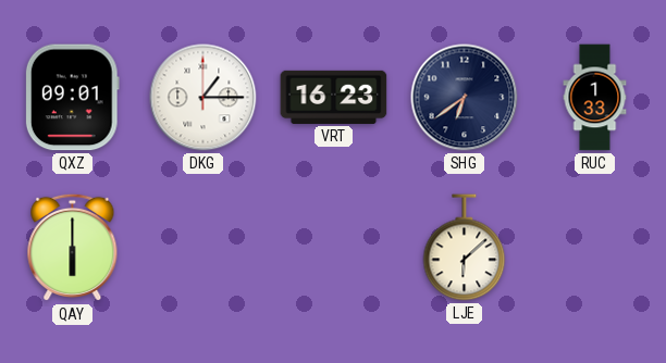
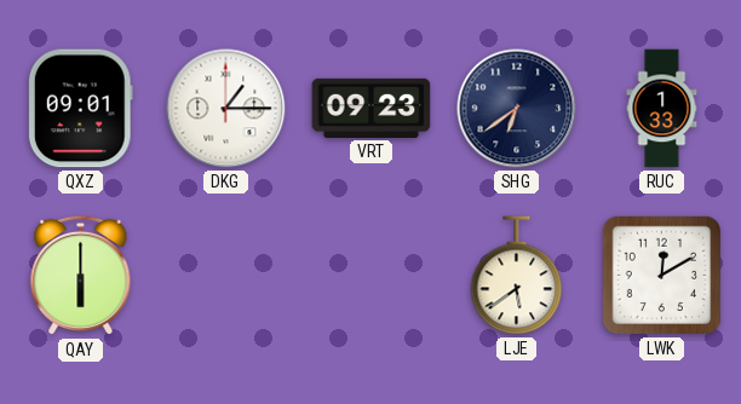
VRT: 16:23 -> 09:23
LJE: 6:08 -> 5:39
LWK: none -> 12:10
